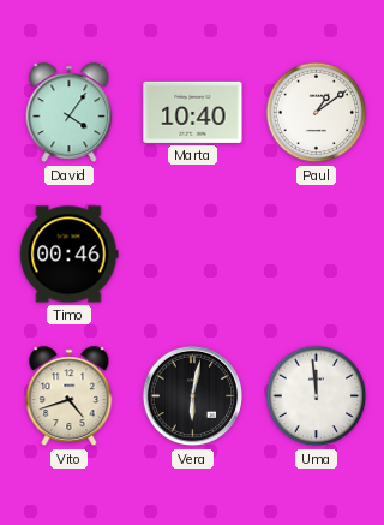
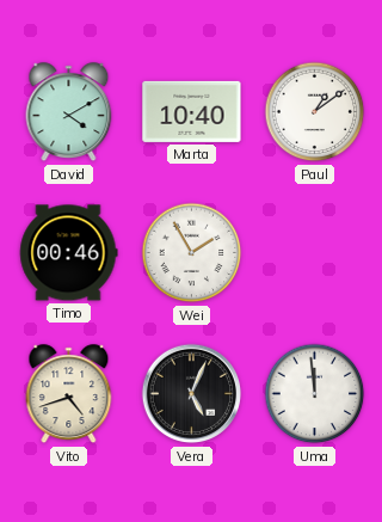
David: 4:06 -> 4:10
Wei: none -> 1:55
Vera: 6:02 -> 5:04
